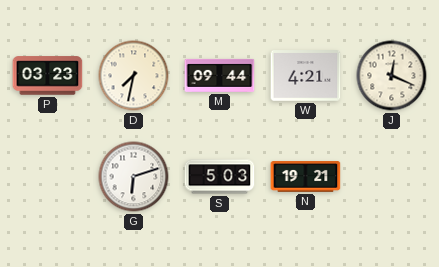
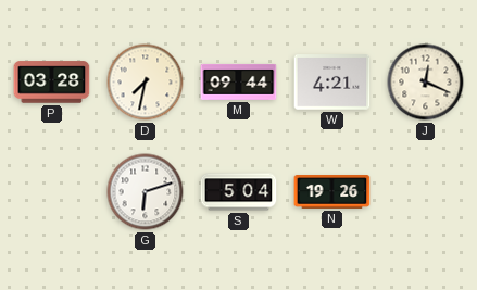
P: 03:23 -> 03:28
S: 5:03 -> 5:04
N: 19:21 -> 19:26
